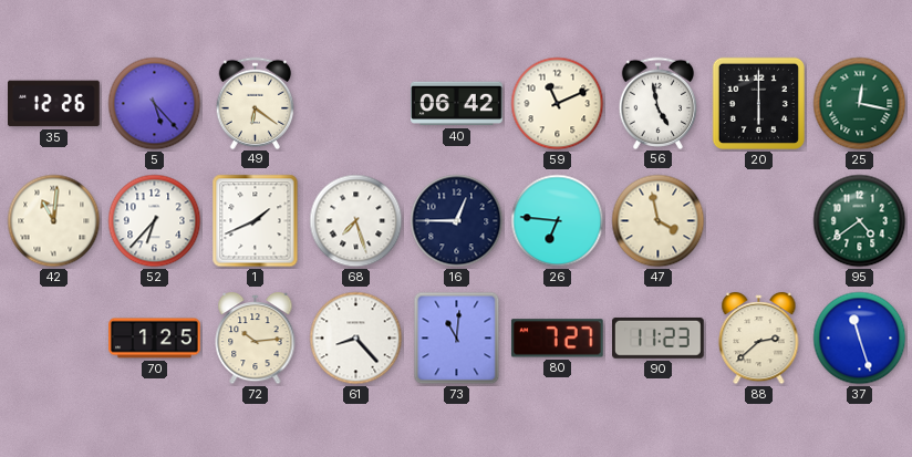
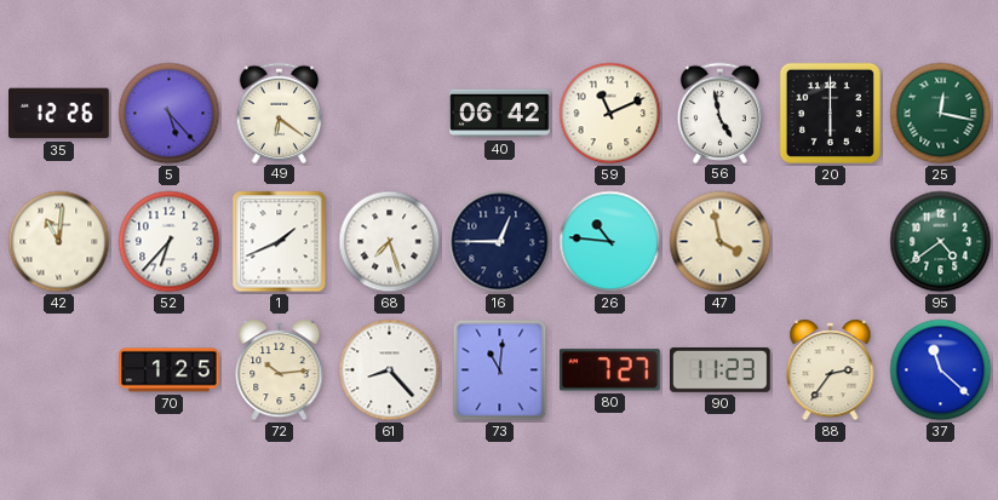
26: 6:46 -> 10:46
88: 2:38 -> 2:36
37: 11:27 -> 11:22
